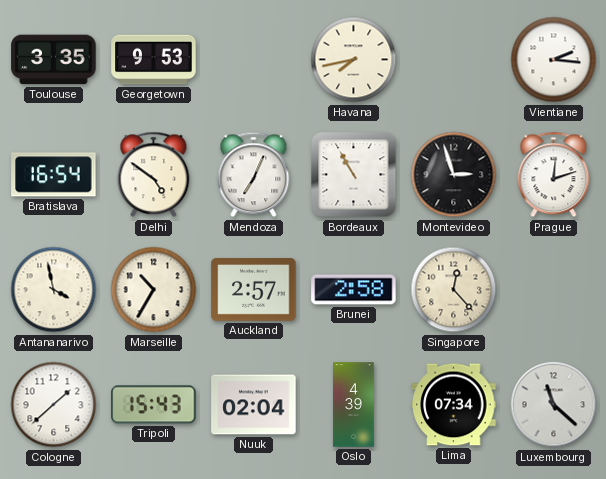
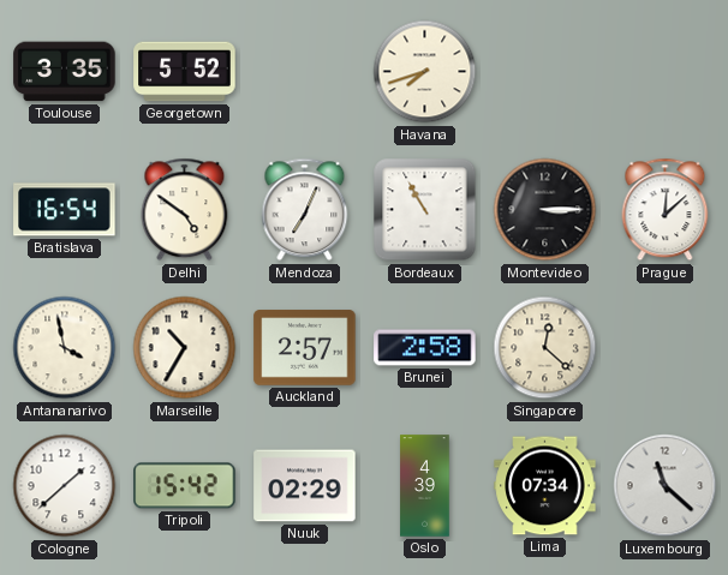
Georgetown: 9:53 -> 5:52
Havana: 7:43 -> 7:42
Vientiane: 2:16 -> none
Montevideo: 2:57 -> 3:15
Prague: 12:12 -> 12:08
Singapore: 12:23 -> 12:22
Tripoli: 15:43 -> 15:42
Nuuk: 02:04 -> 02:29
